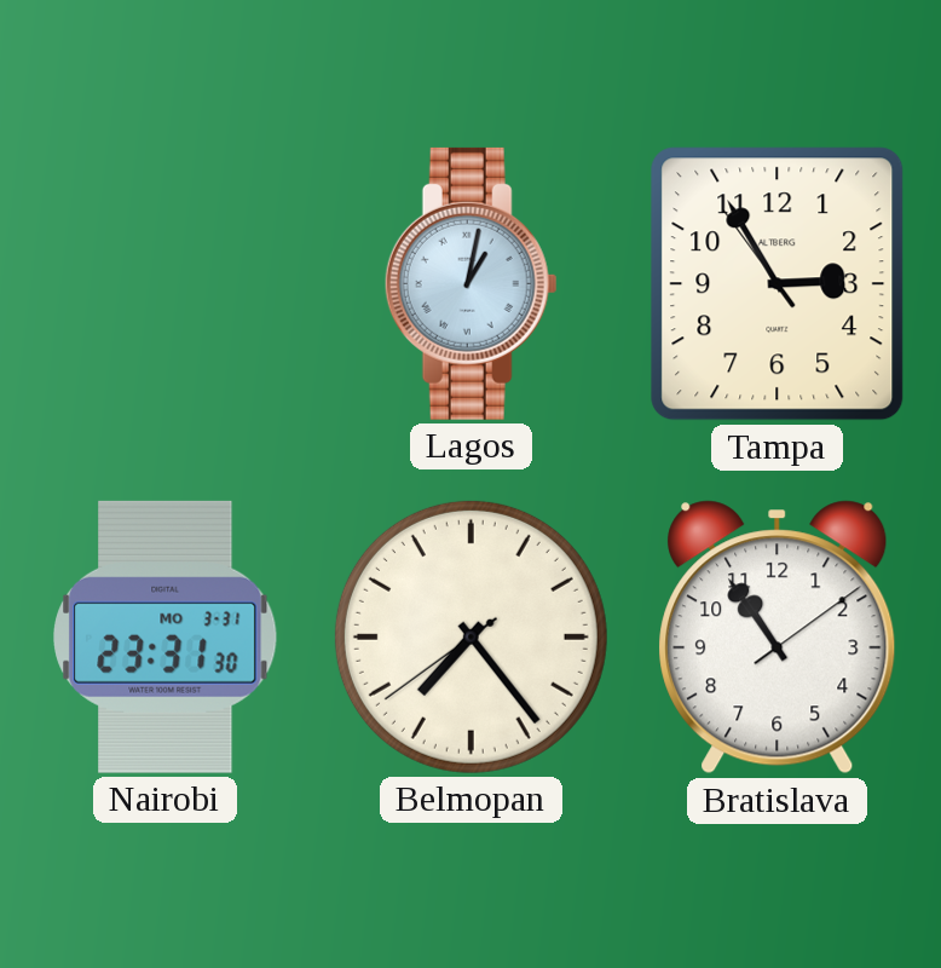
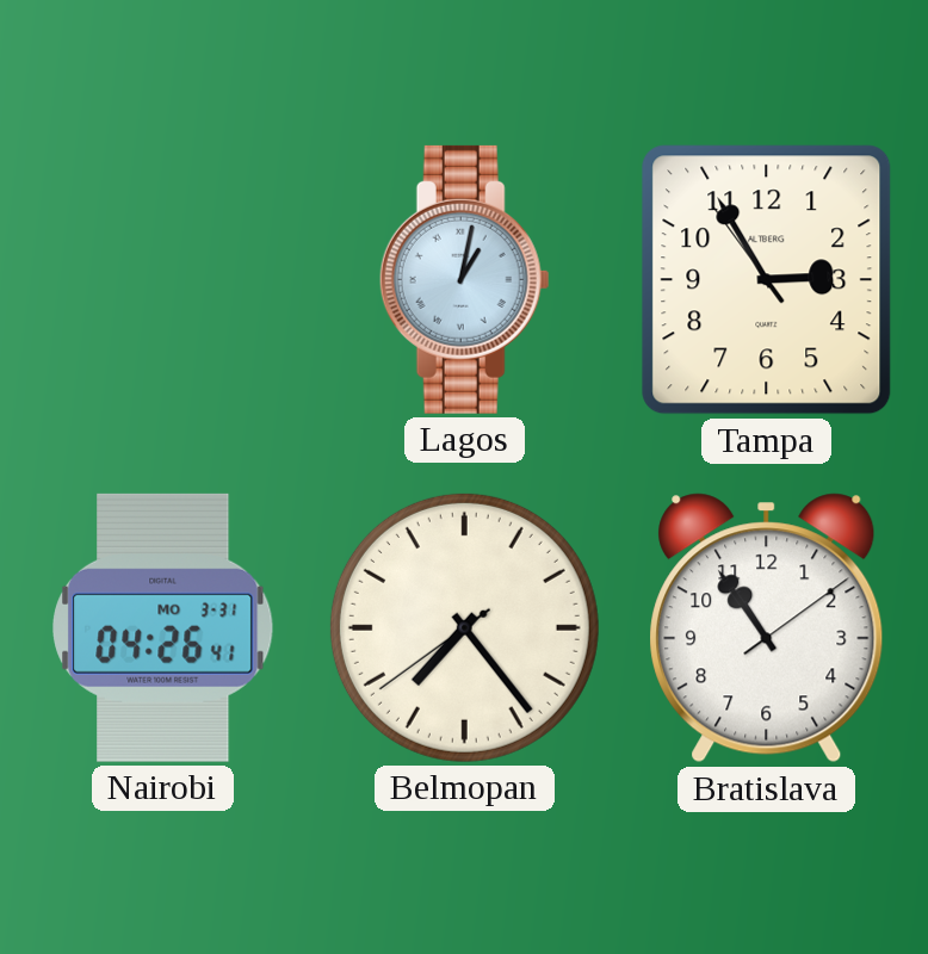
Nairobi: 23:31 -> 04:26
